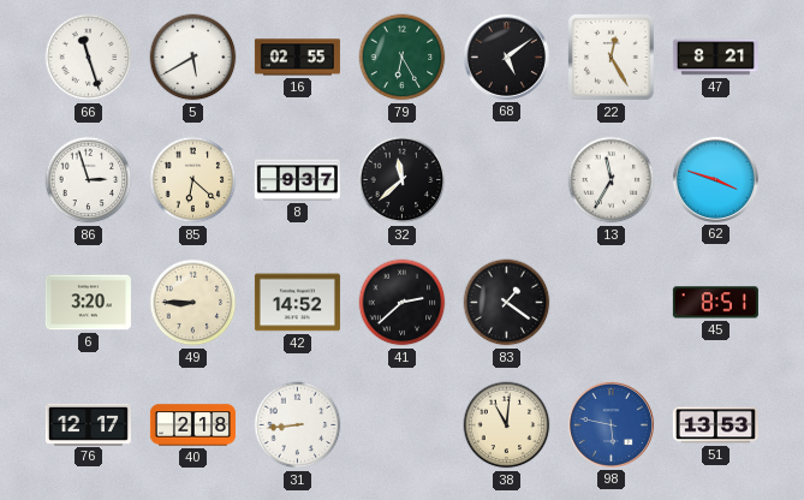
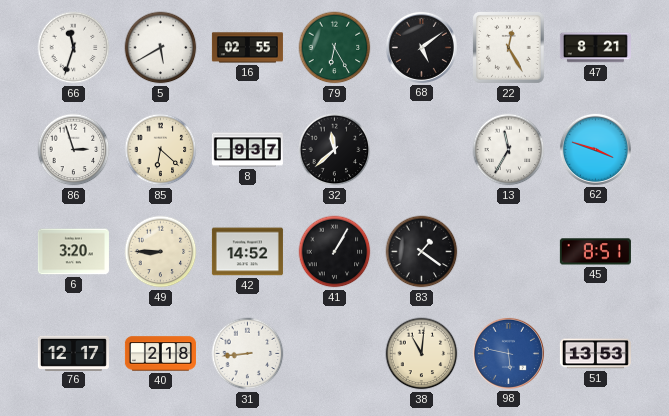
66: 11:27 -> 11:33
41: 2:38 -> 1:05
